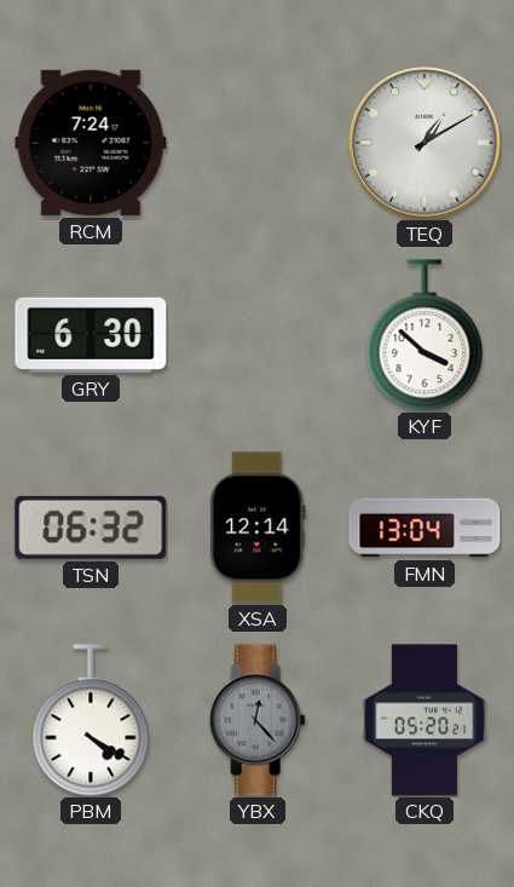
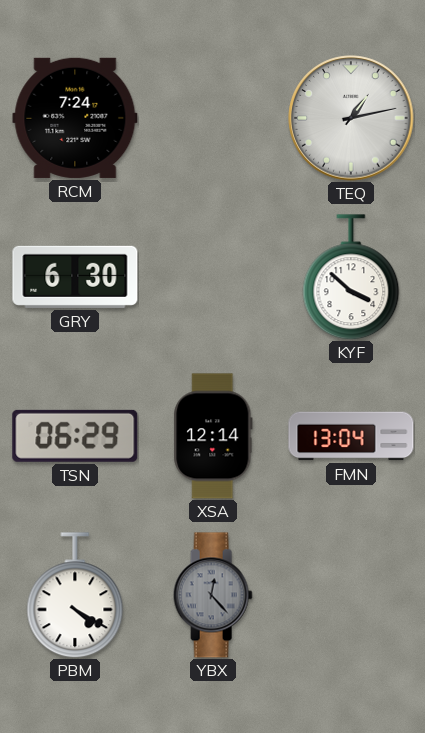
TEQ: 1:10 -> 1:13
TSN: 06:32 -> 06:29
CKQ: 05:20 -> none
